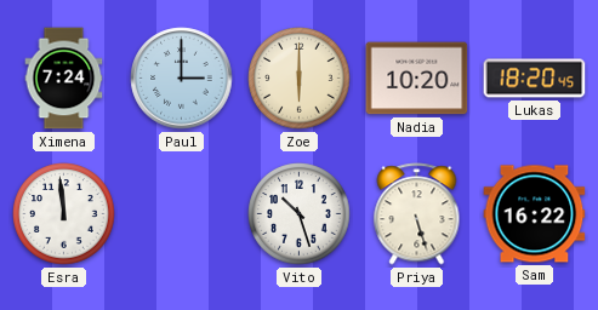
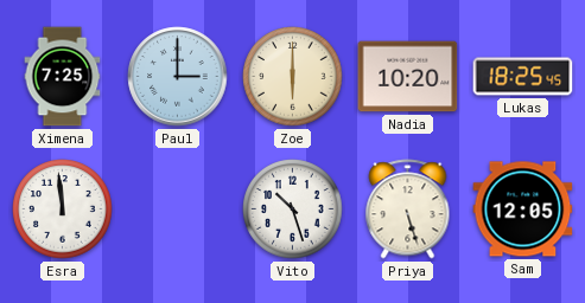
Ximena: 7:24 -> 7:25
Lukas: 18:20 -> 18:25
Sam: 16:22 -> 12:05
